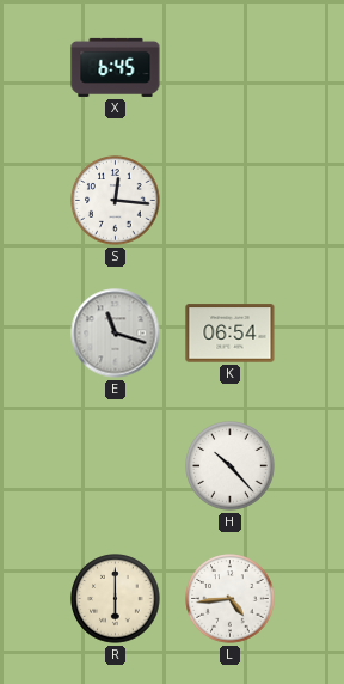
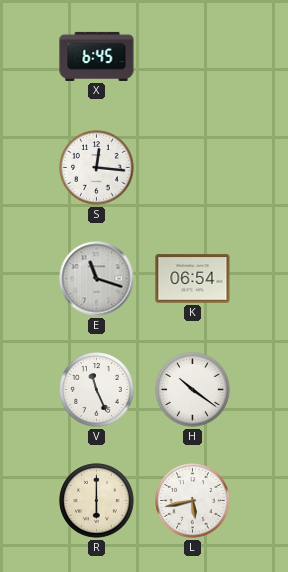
V: none -> 11:26
H: 10:23 -> 10:21
L: 4:44 -> 5:43
